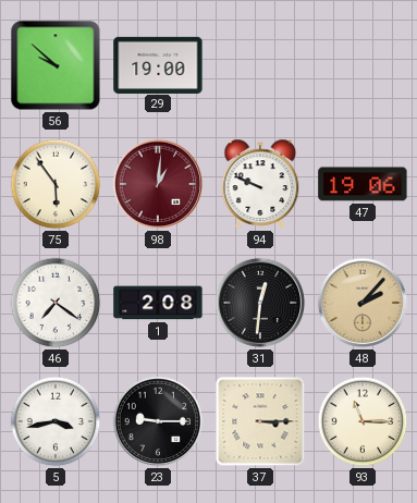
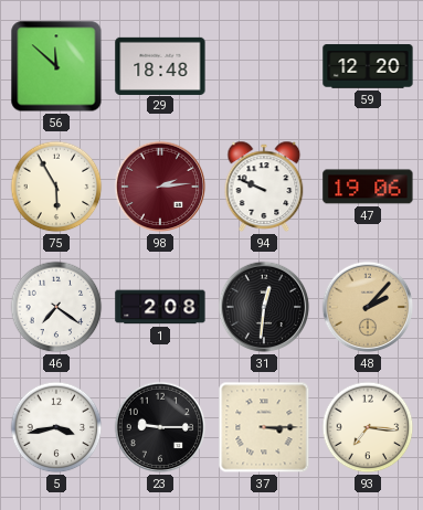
56: 9:52 -> 11:52
29: 19:00 -> 18:48
59: none -> 12:20
75: 5:54 -> 5:55
98: 1:01 -> 2:14
93: 11:15 -> 7:16
